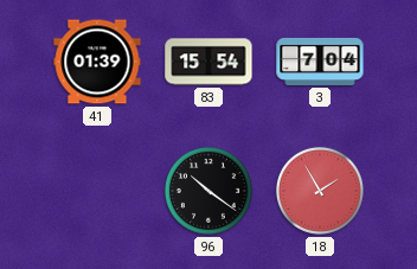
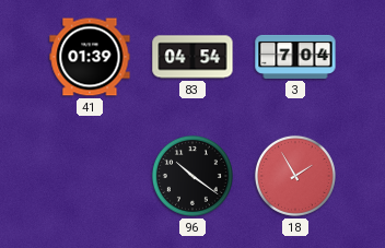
83: 15:54 -> 04:54
